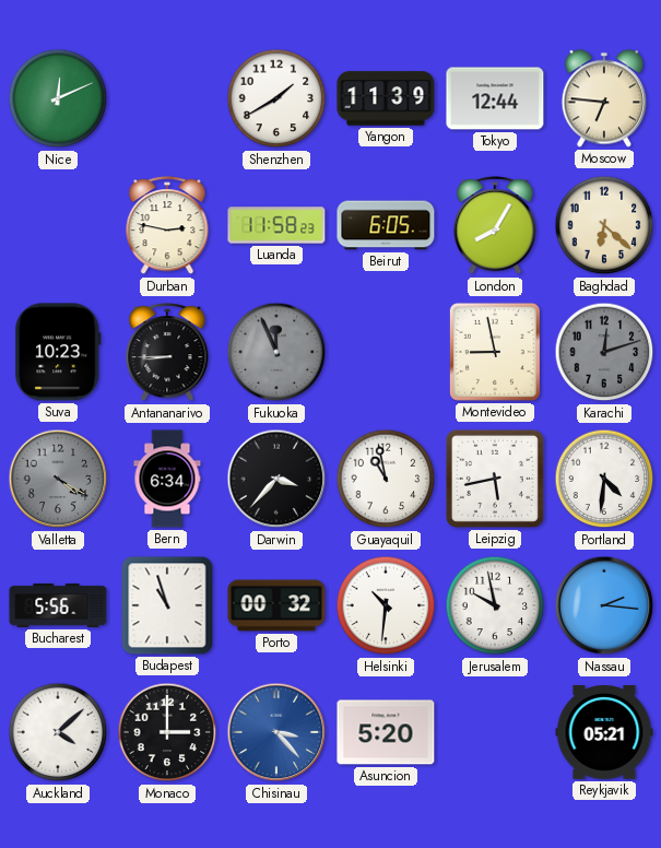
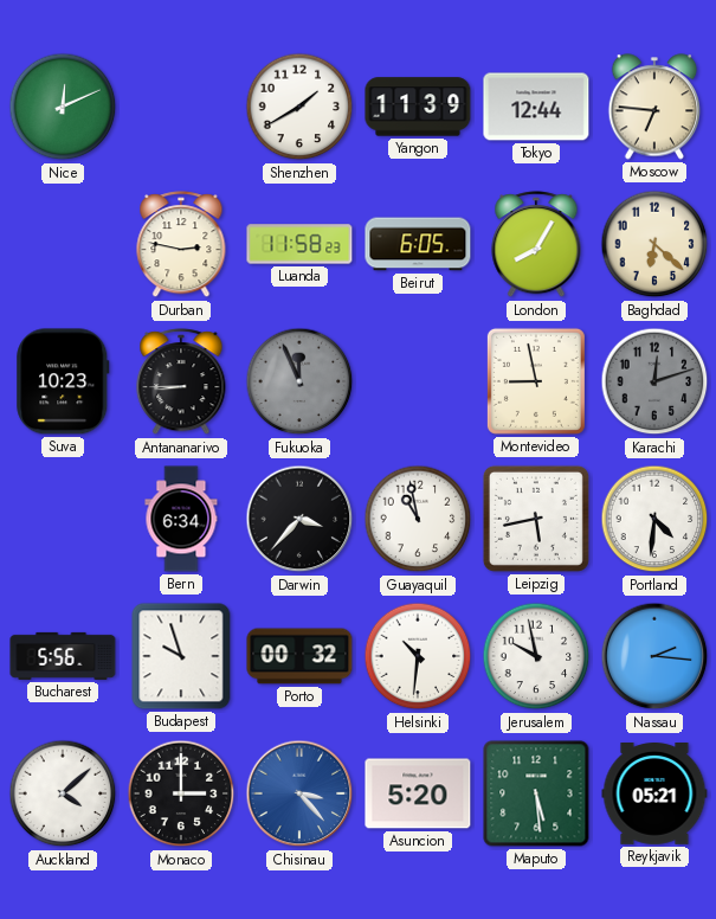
Valletta: 4:20 -> none
Budapest: 10:57 -> 9:57
Maputo: none -> 5:29
